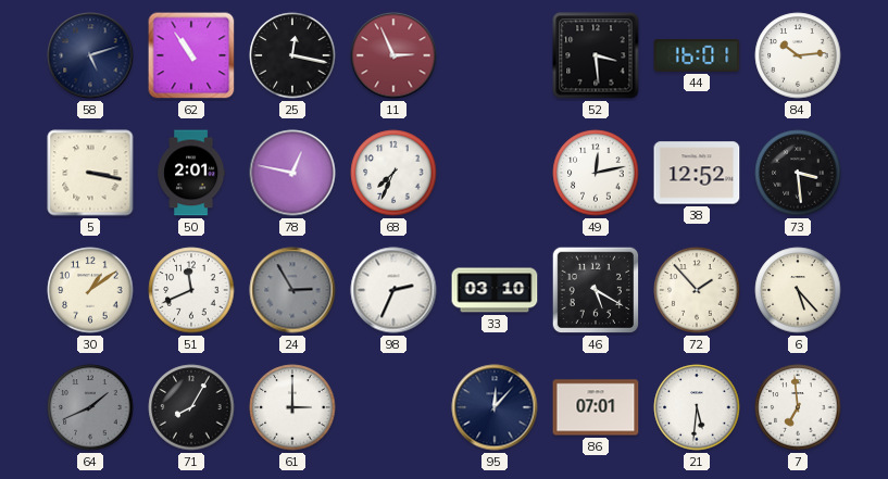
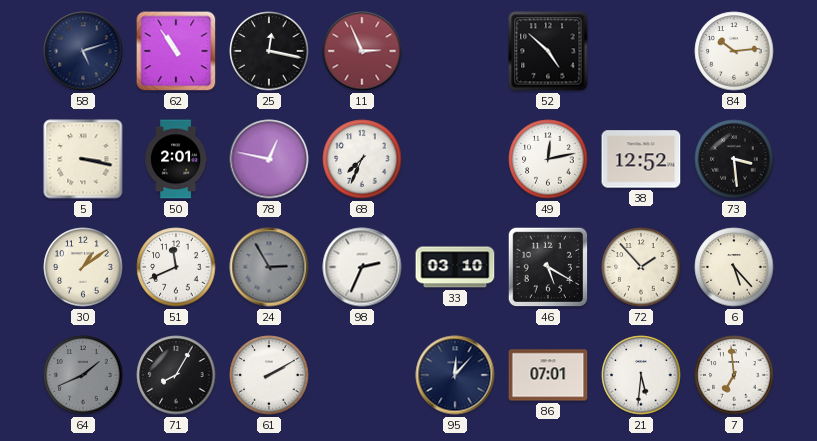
52: 3:29 -> 4:52
44: 16:01 -> none
61: 3:00 -> 2:10
